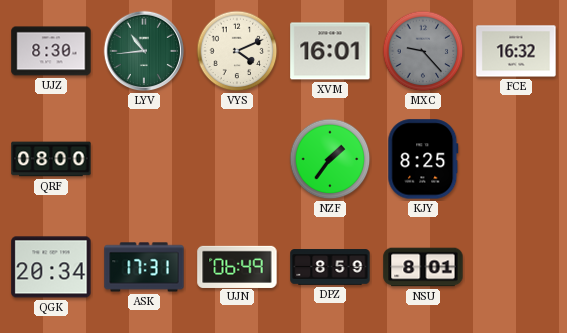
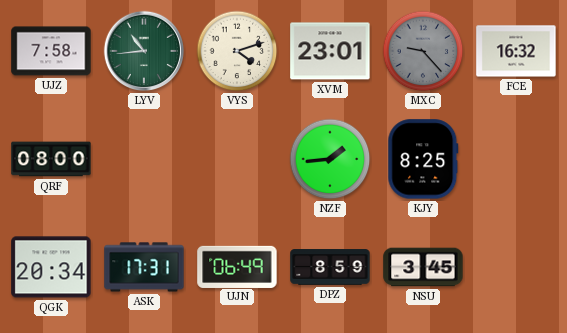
UJZ: 8:30 -> 7:58
VYS: 4:11 -> 4:12
XVM: 16:01 -> 23:01
NZF: 1:36 -> 1:44
NSU: 8:01 -> 3:45
